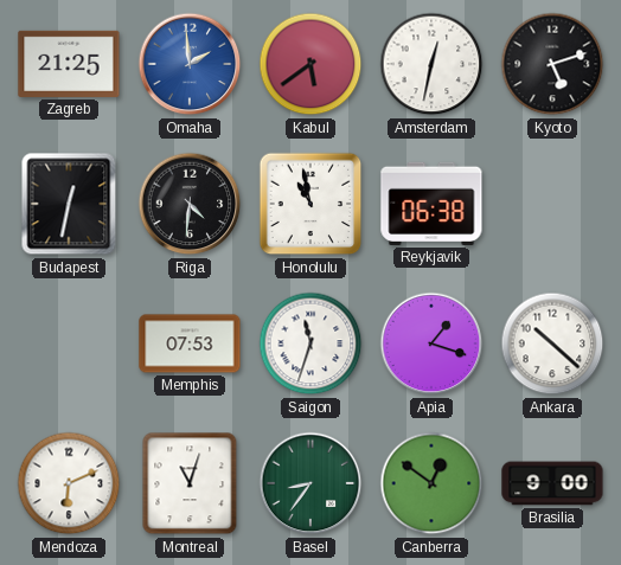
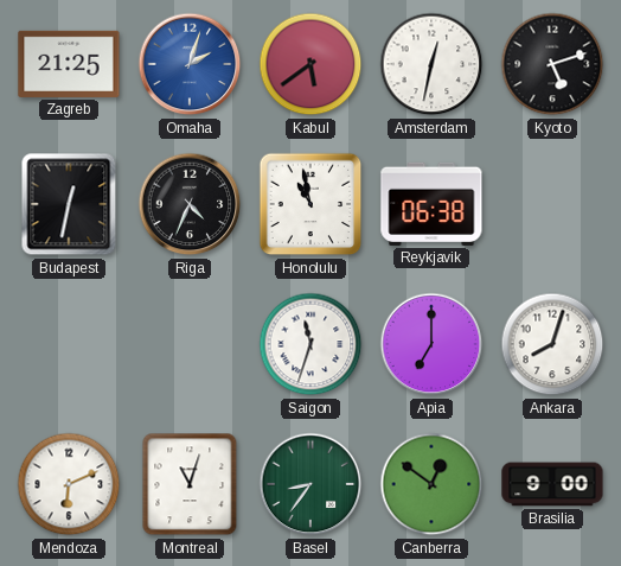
Omaha: 1:59 -> 2:03
Riga: 4:31 -> 4:34
Memphis: 07:53 -> none
Apia: 1:18 -> 7:00
Ankara: 10:22 -> 8:03
